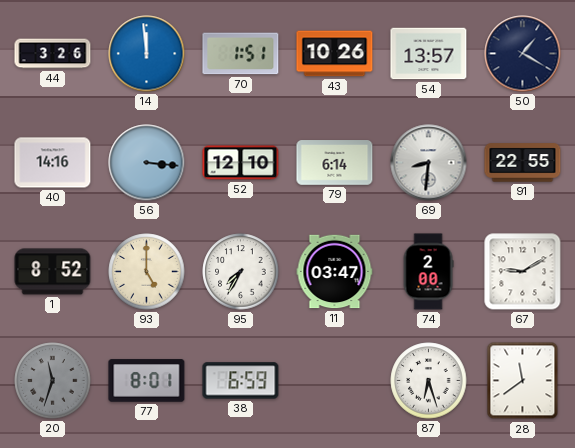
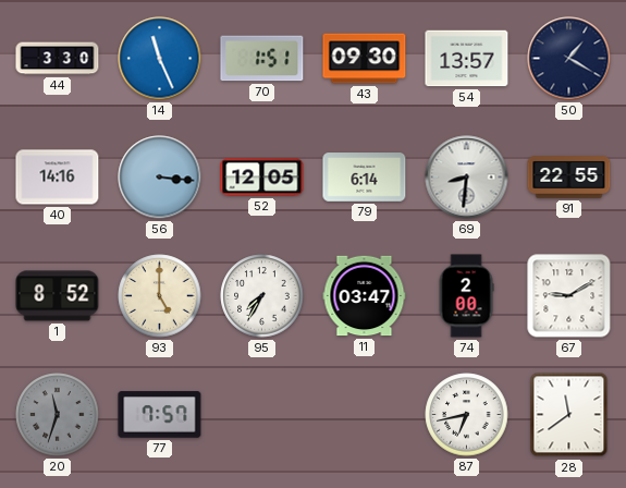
44: 3:26 -> 3:30
14: 11:59 -> 11:26
43: 10:26 -> 09:30
52: 12:10 -> 12:05
77: 8:01 -> 7:57
38: 6:59 -> none
87: 6:27 -> 6:43
